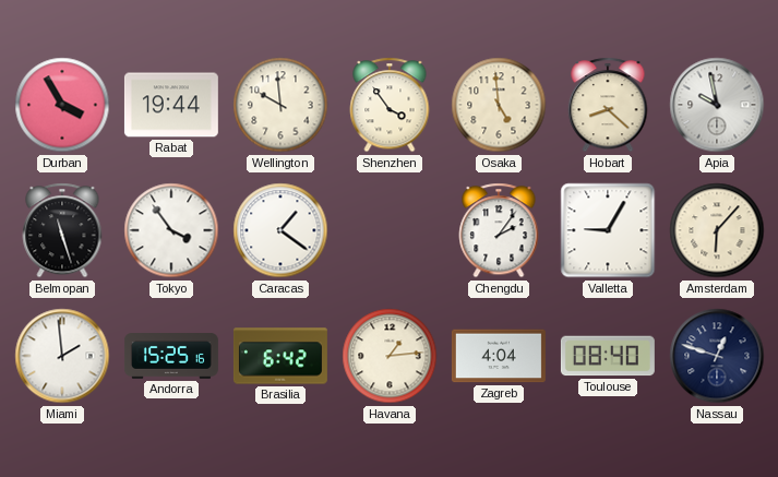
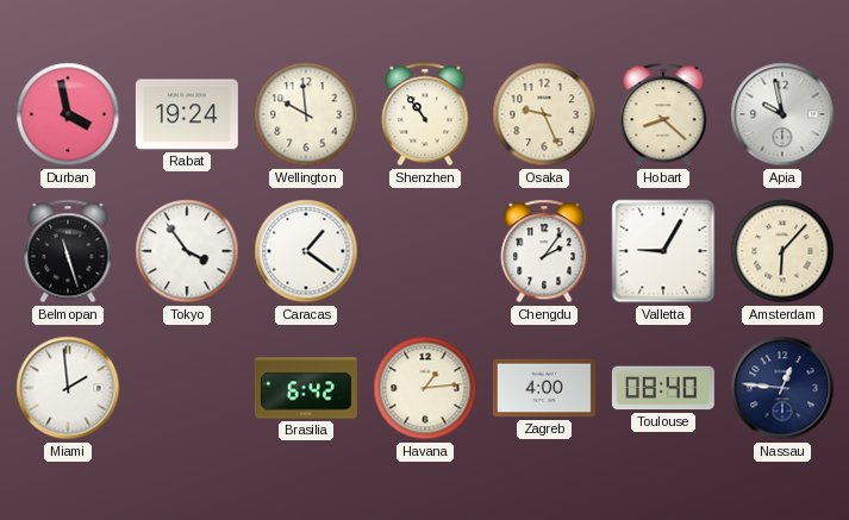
Durban: 3:55 -> 3:58
Rabat: 19:44 -> 19:24
Shenzhen: 3:54 -> 10:54
Osaka: 4:59 -> 9:26
Andorra: 15:25 -> none
Zagreb: 4:04 -> 4:00
Nassau: 12:48 -> 12:46
